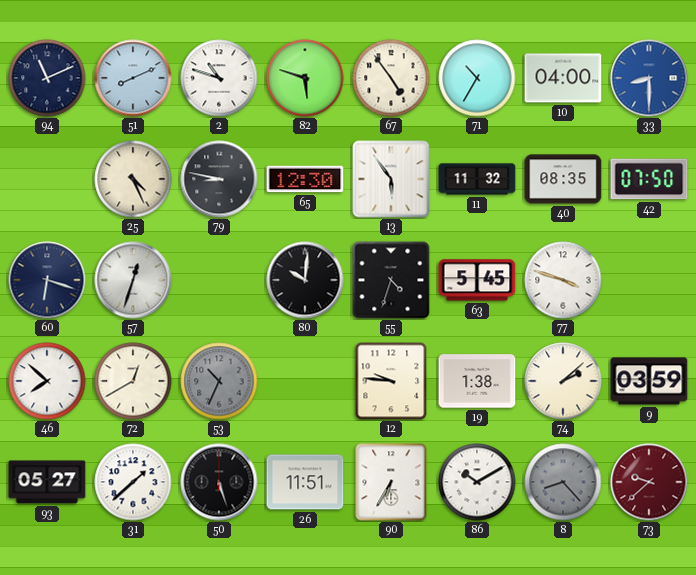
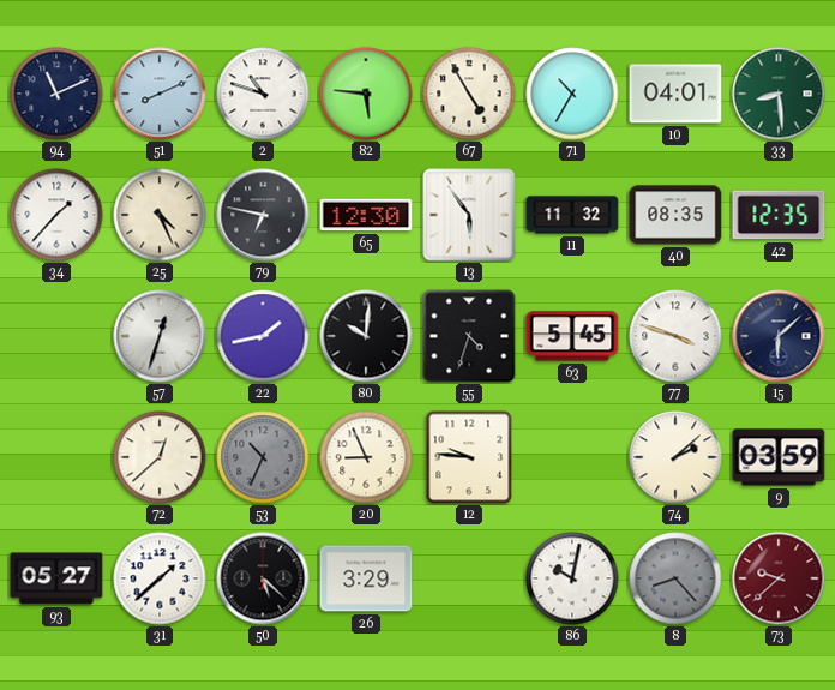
82: 5:48 -> 5:46
67: 4:54 -> 4:55
10: 04:00 -> 04:01
33: 8:30 -> 8:29
33 dial: blue -> green
34: none -> 1:37
79: 8:47 -> 6:47
42: 07:50 -> 12:35
60: 6:18 -> none
22: none -> 1:43
15: none -> 6:08
46: 7:52 -> none
72: 12:40 -> 12:38
20: none -> 8:56
19: 1:38 -> none
50: 5:27 -> 5:22
26: 11:51 -> 3:29
90: 6:35 -> none
86: 10:10 -> 10:02
